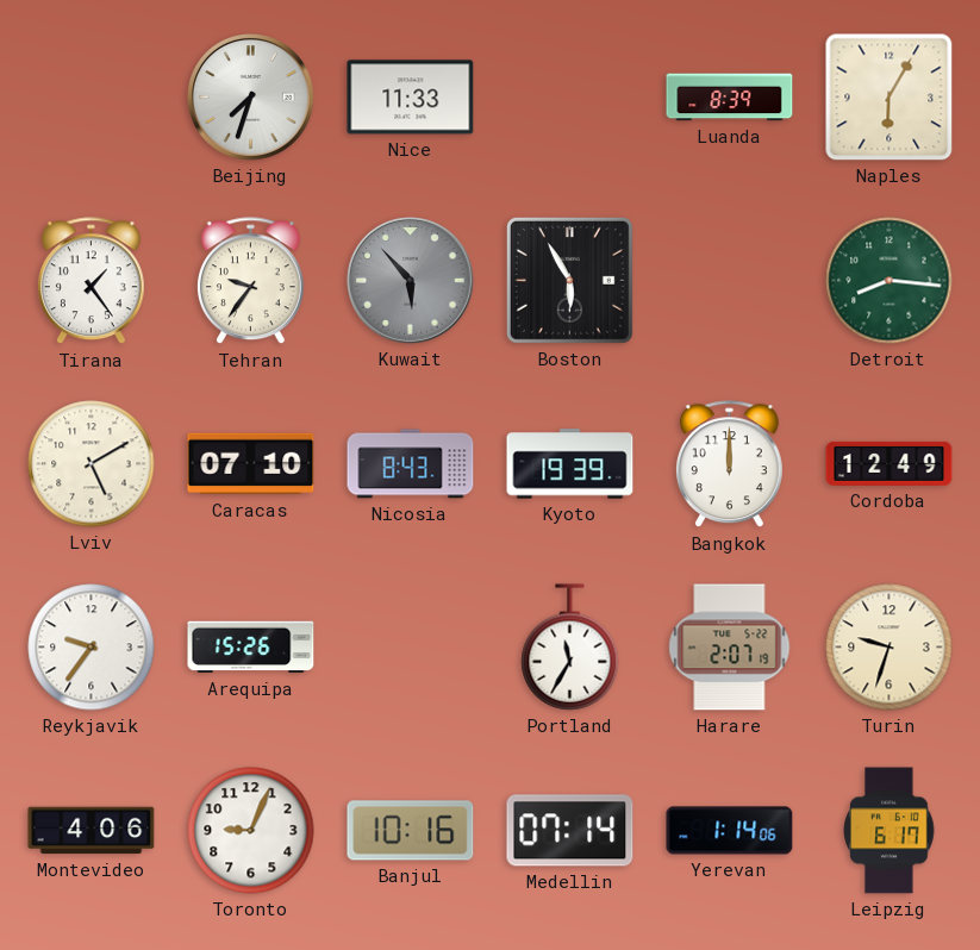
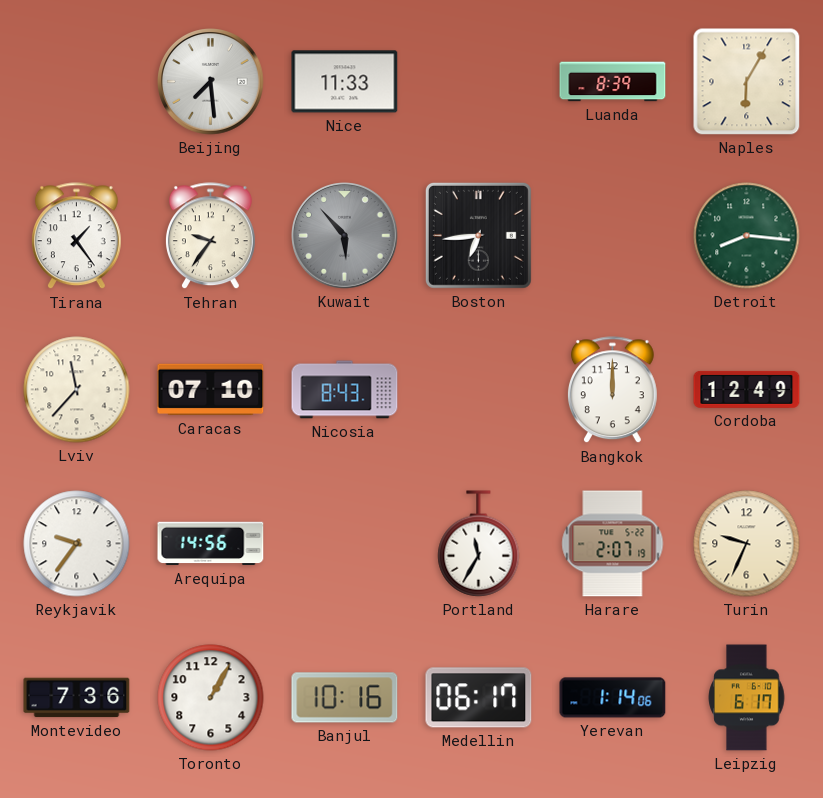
Beijing: 7:33 -> 7:29
Boston: 5:55 -> 6:44
Lviv: 5:10 -> 11:37
Kyoto: 19:39 -> none
Arequipa: 15:26 -> 14:56
Turin: 9:33 -> 9:34
Montevideo: 4:06 -> 7:36
Toronto: 9:04 -> 1:05
Medellin: 07:14 -> 06:17
